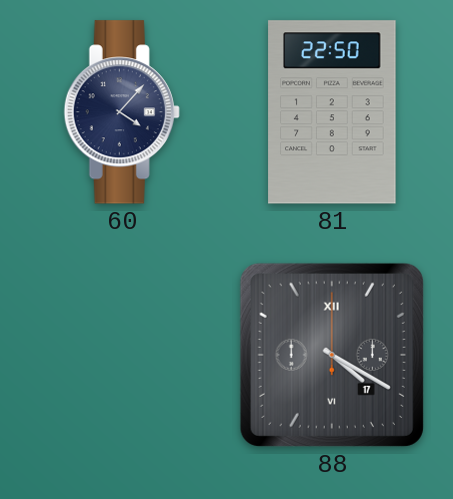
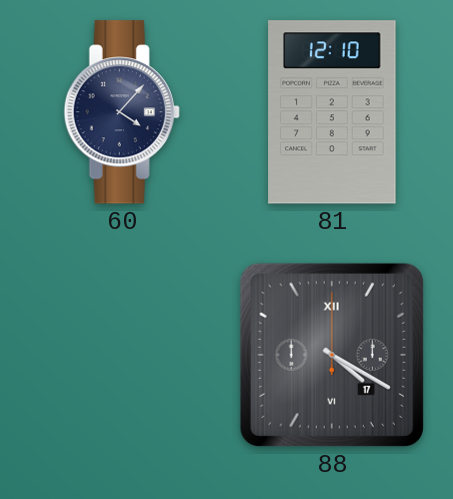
81: 22:50 -> 12:10
